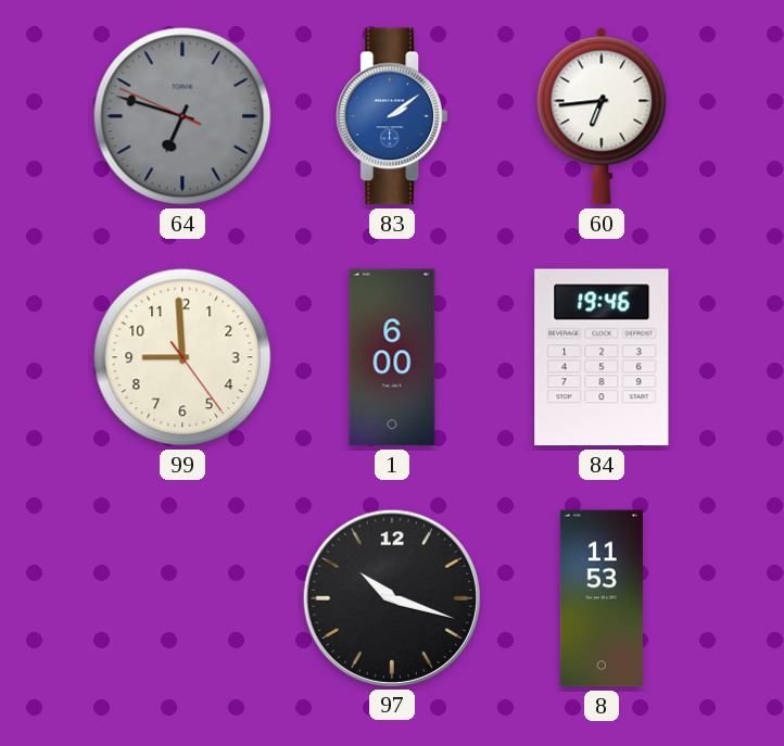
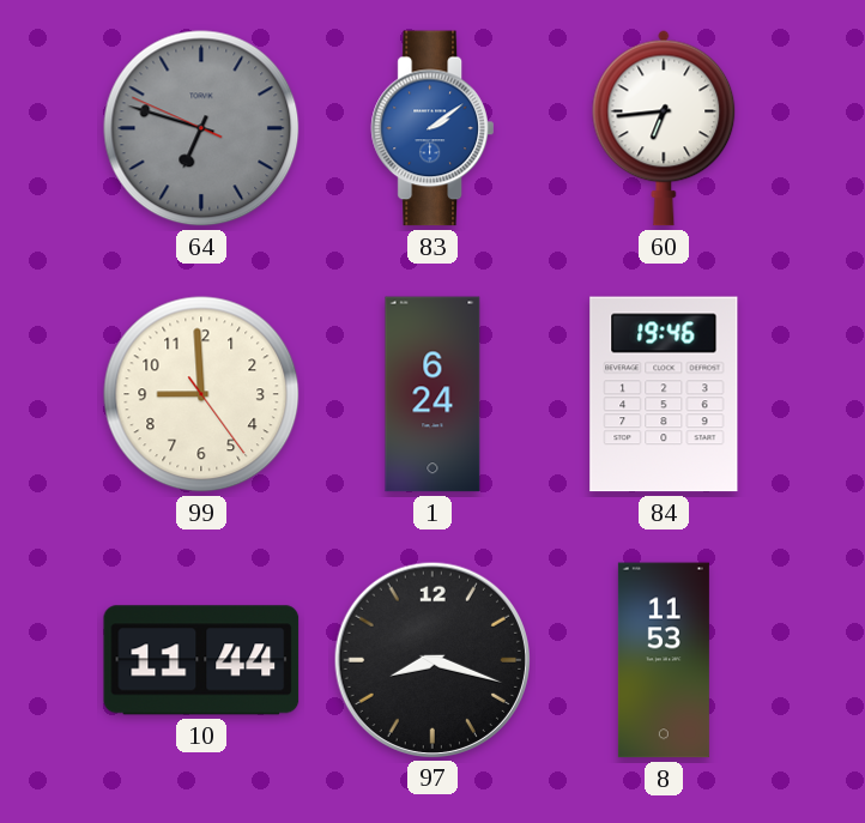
1: 6:00 -> 6:24
10: none -> 11:44
97: 10:18 -> 8:18
